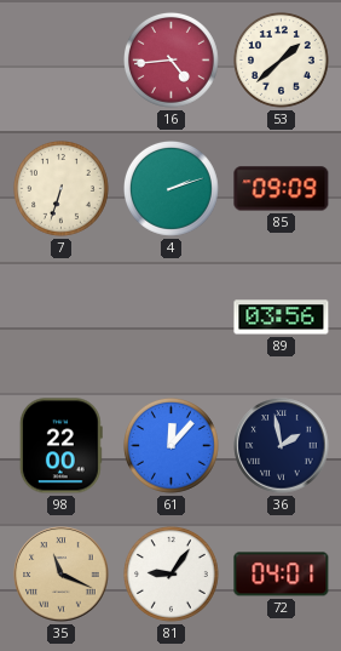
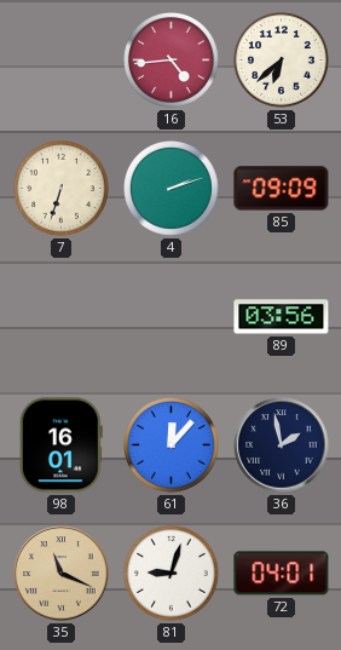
53: 1:38 -> 6:38
98: 22:00 -> 16:01
81: 9:06 -> 9:03
